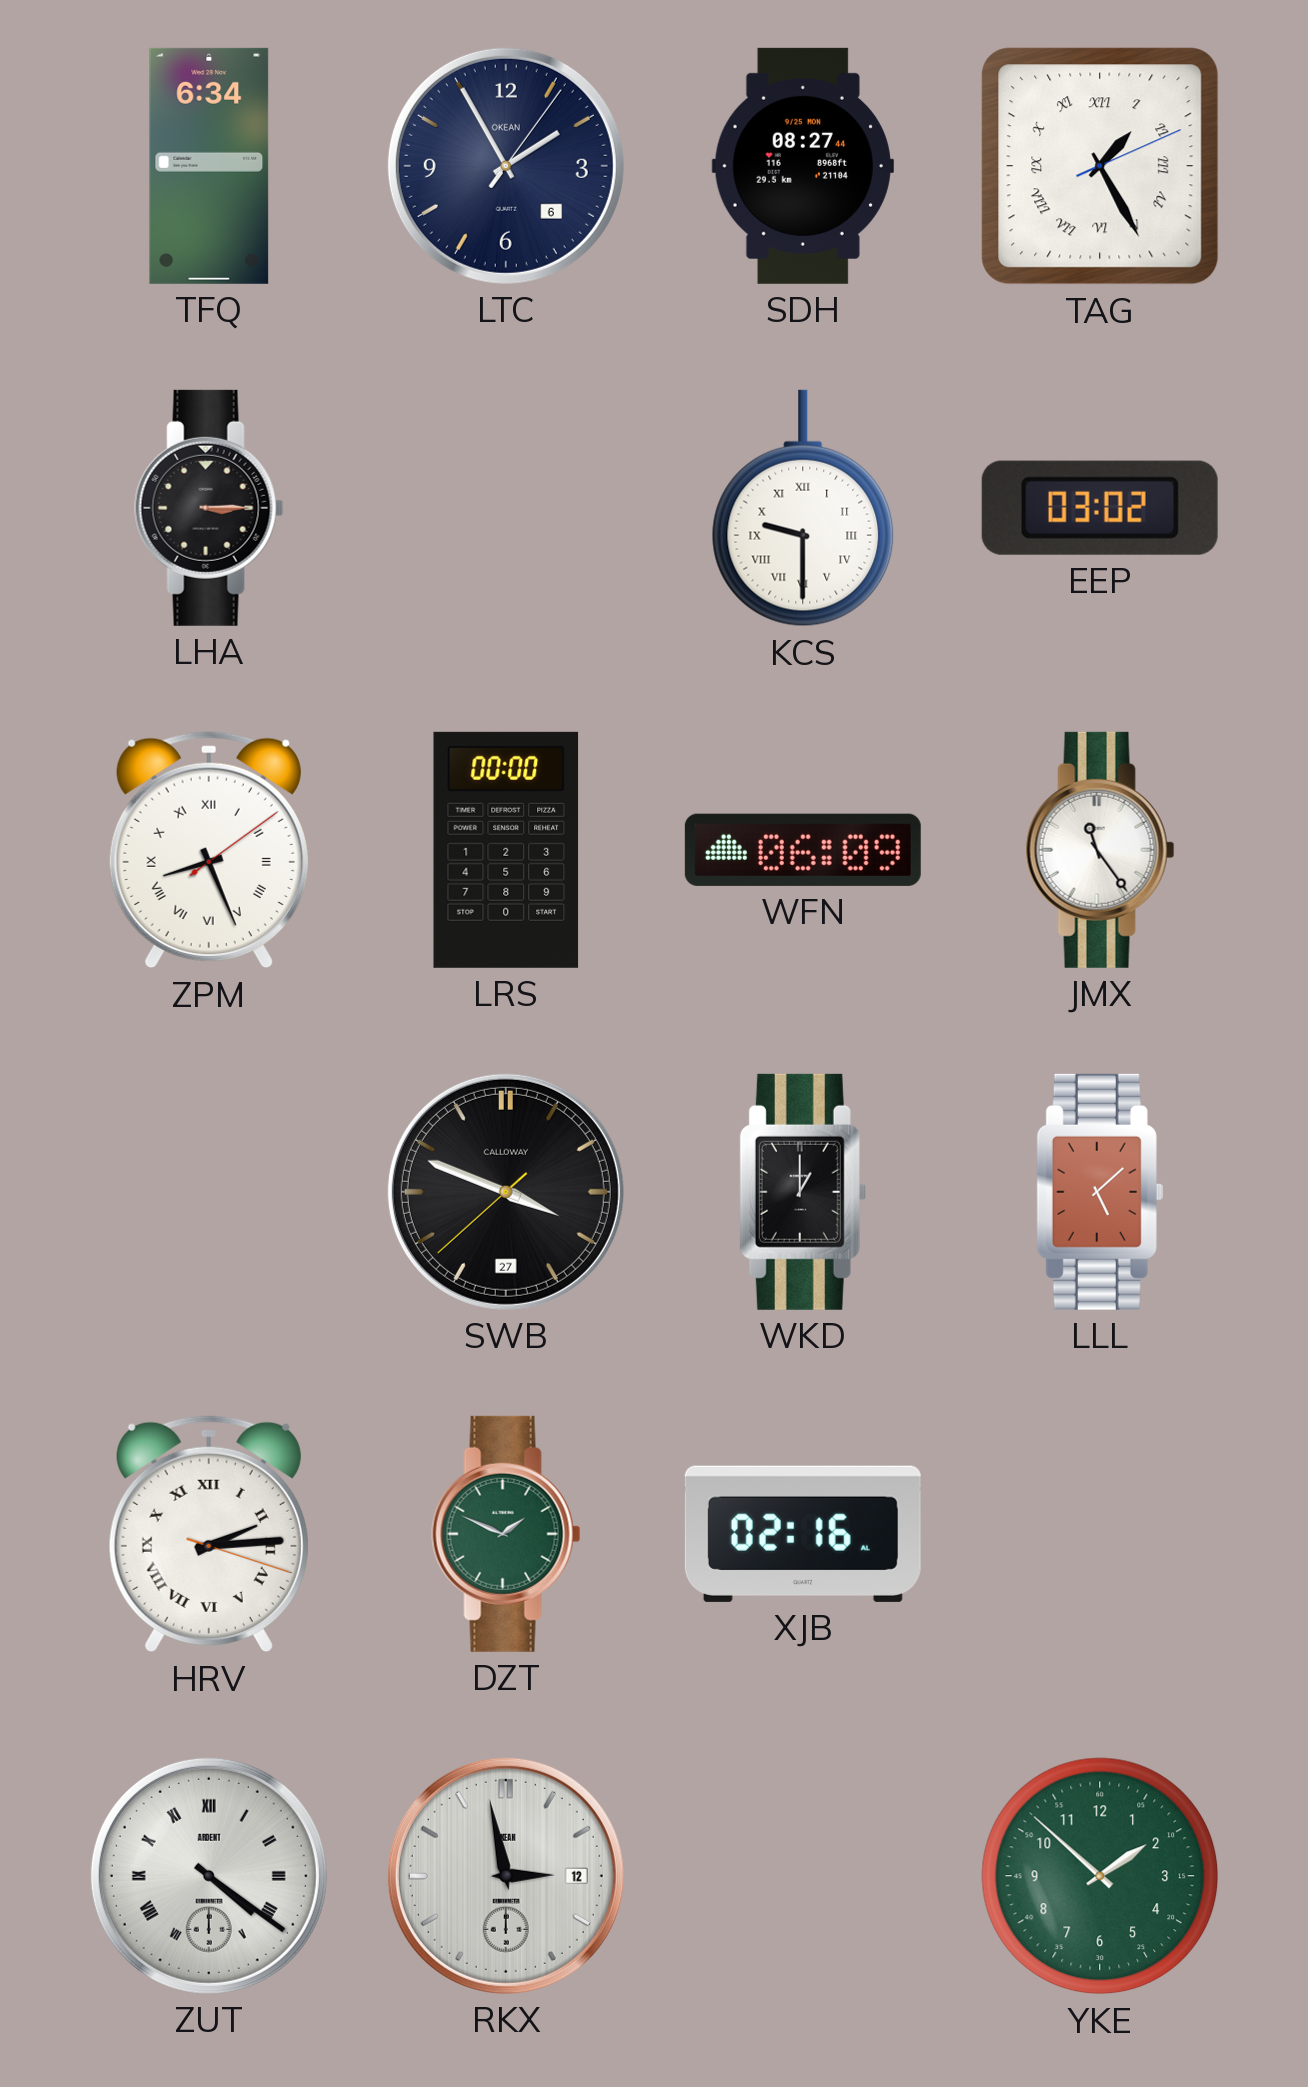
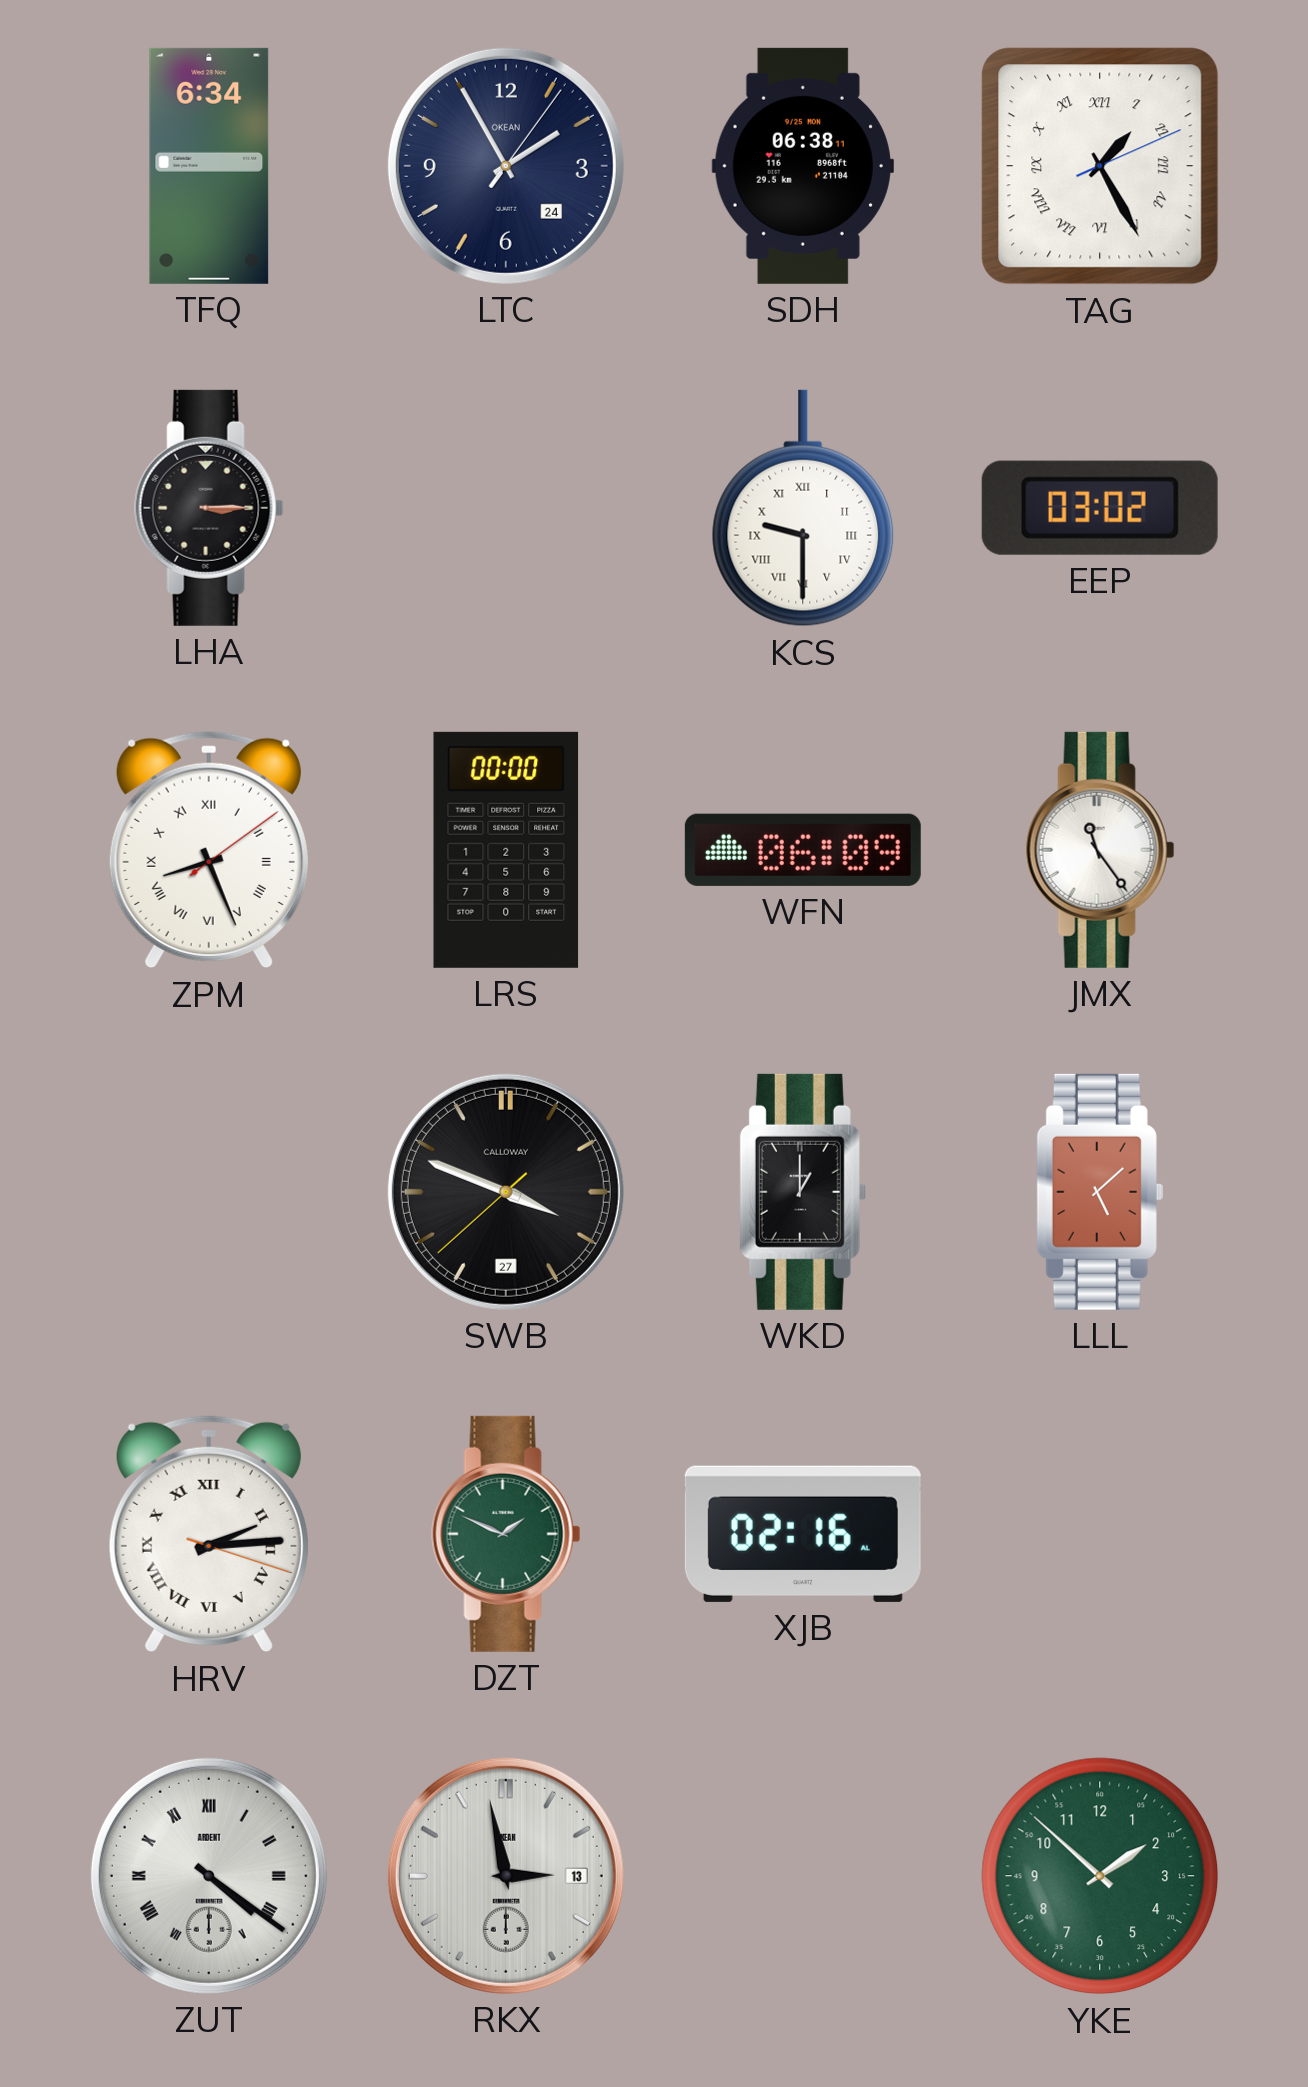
LTC date: 6 -> 24
SDH: 08:27 -> 06:38
RKX date: 12 -> 13
